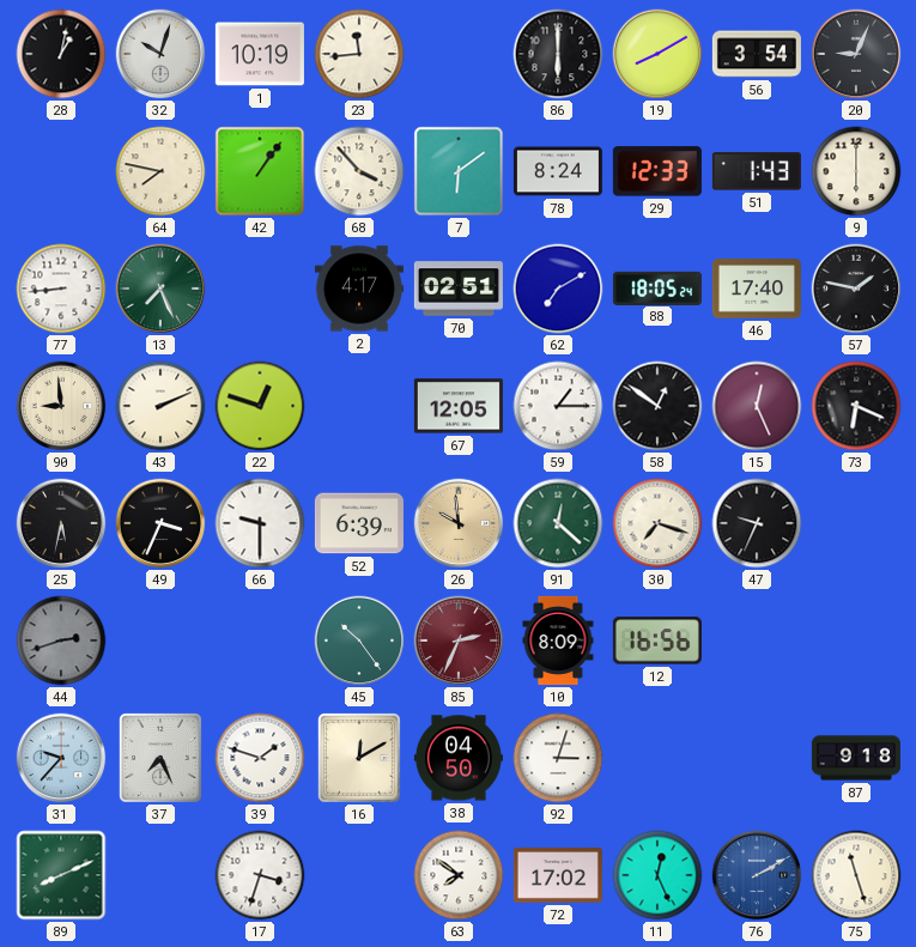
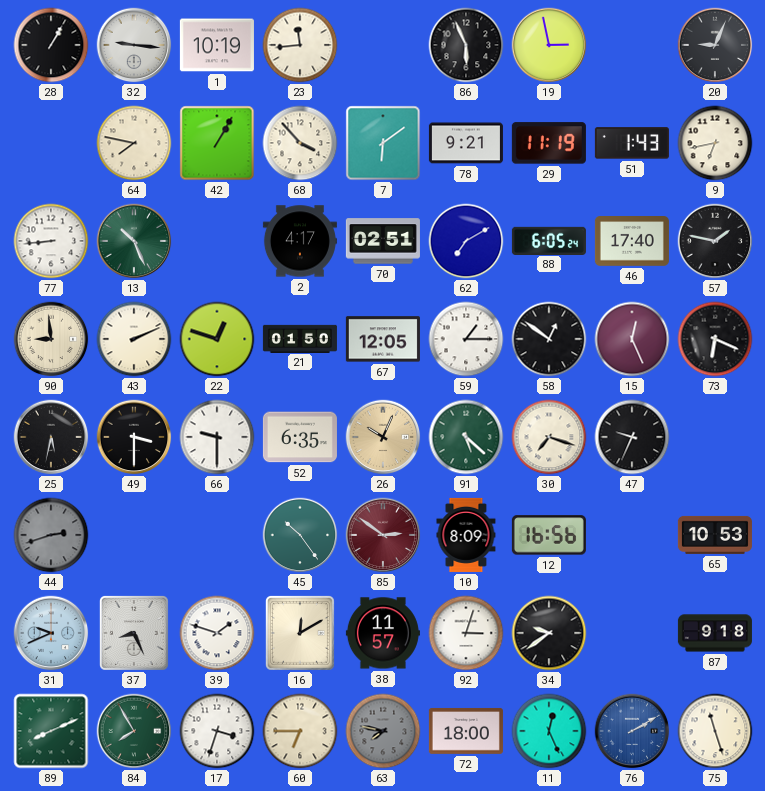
28: 1:02 -> 1:05
32: 10:03 -> 9:16
86: 6:00 -> 5:56
19: 8:10 -> 2:58
56: 3:54 -> none
42: 1:06 -> 1:05
78: 8:24 -> 9:21
29: 12:33 -> 11:19
9: 6:00 -> 6:43
13: 7:26 -> 10:26
88: 18:05 -> 6:05
21: none -> 01:50
49: 3:34 -> 3:30
52: 6:39 -> 6:35
26: 9:59 -> 10:04
91: 12:22 -> 5:22
85: 2:34 -> 2:51
65: none -> 10:53
31: 9:37 -> 9:41
37: 7:26 -> 8:26
38: 04:50 -> 11:57
34: none -> 9:39
84: none -> 7:55
60: none -> 6:45
63: 7:51 -> 7:47
63 dial: white -> grey
72: 17:02 -> 18:00
